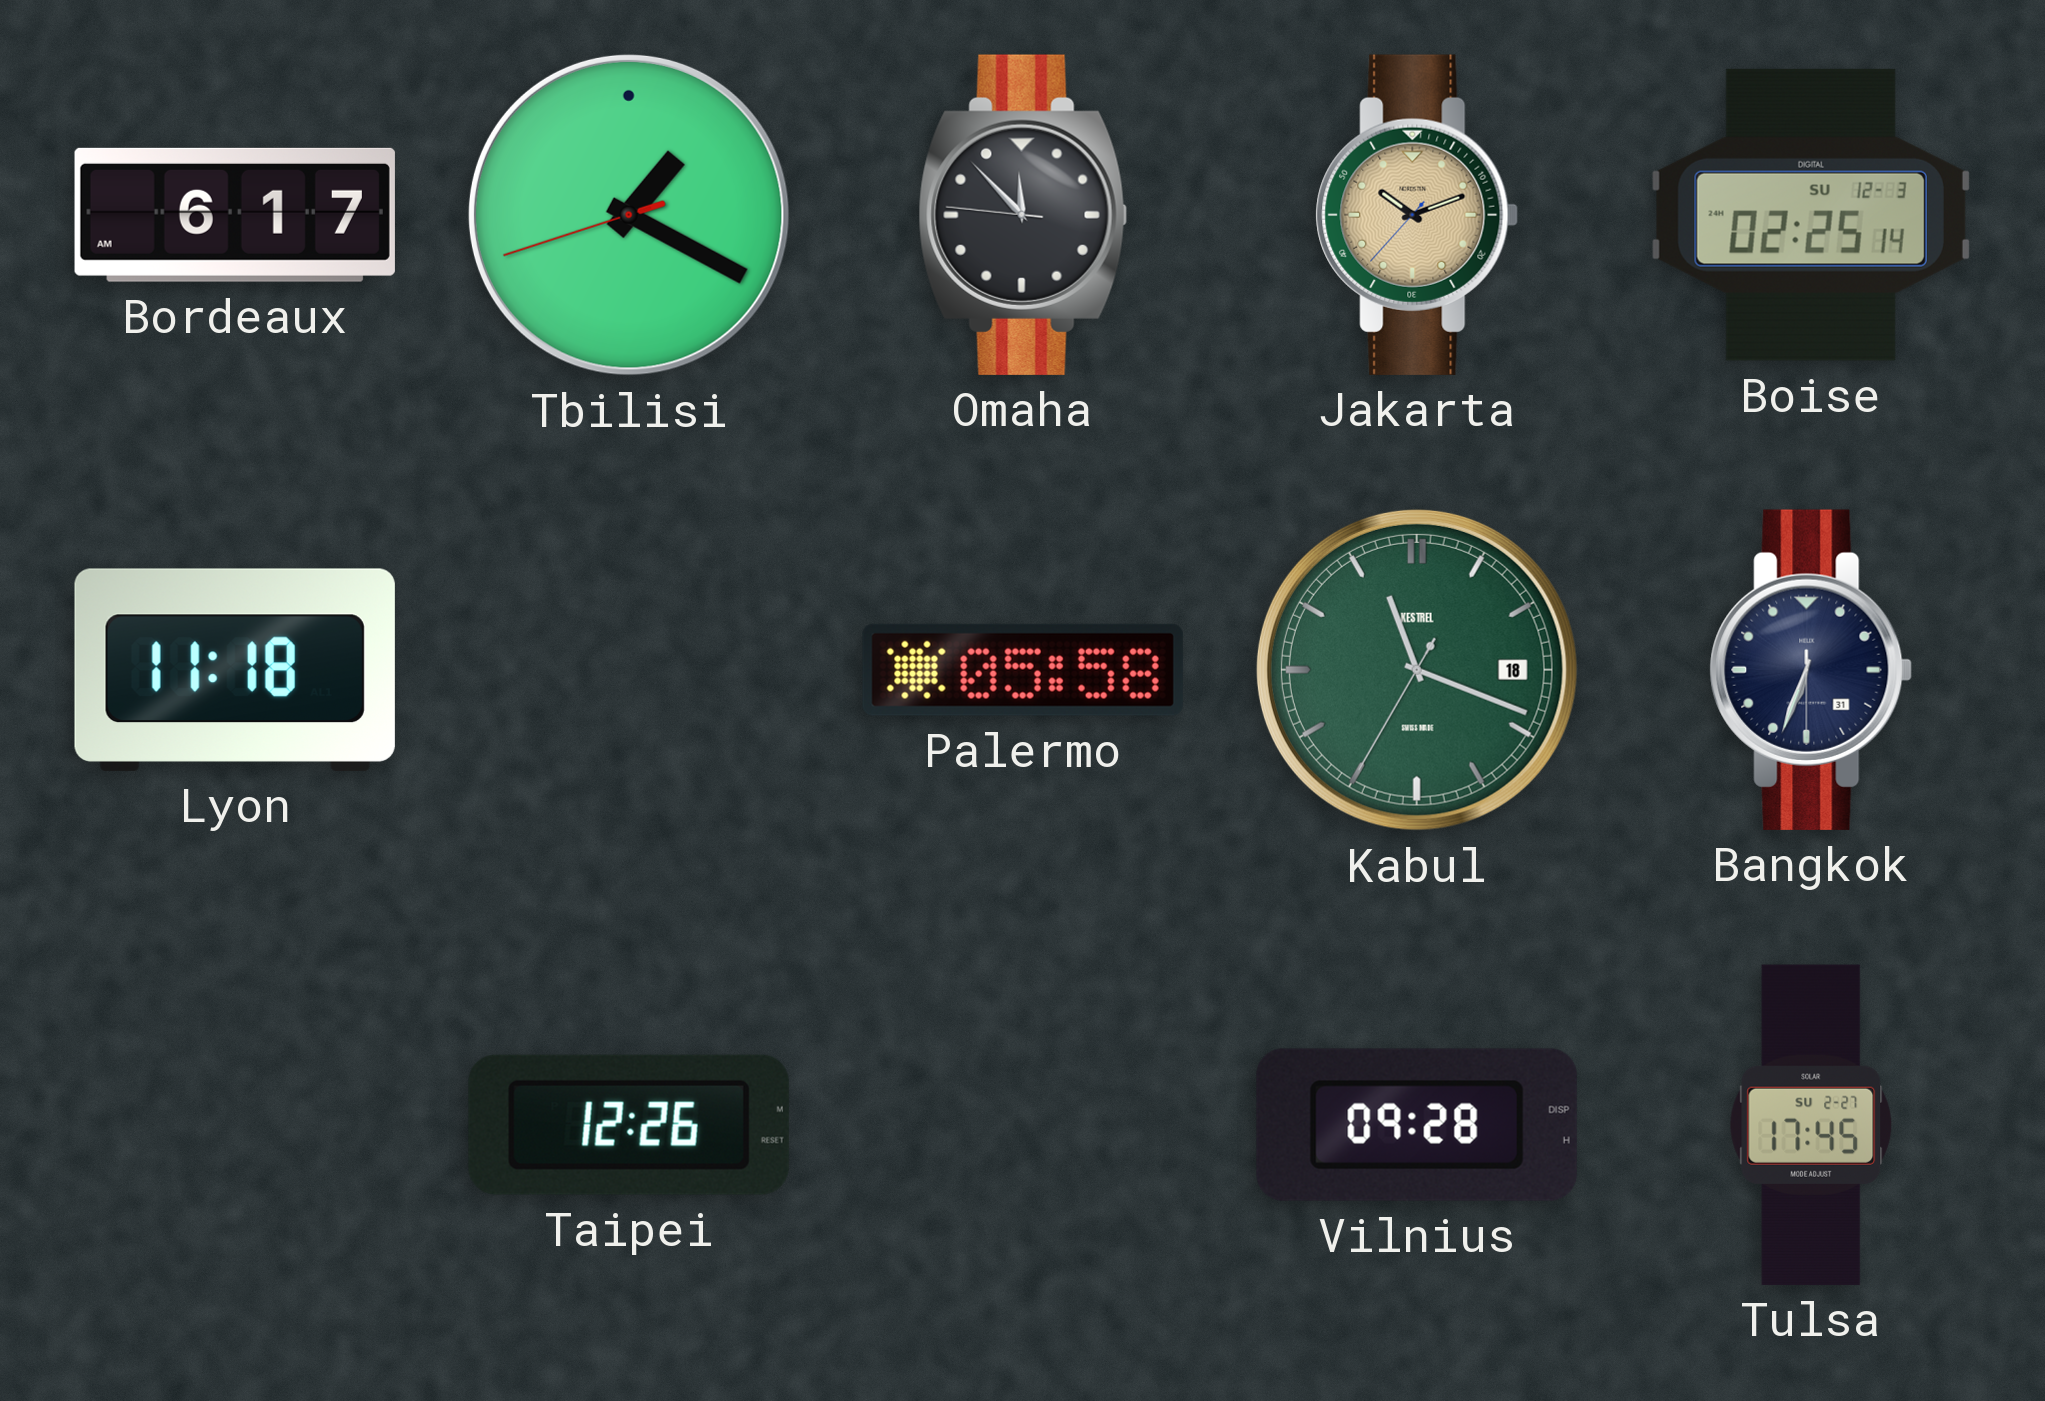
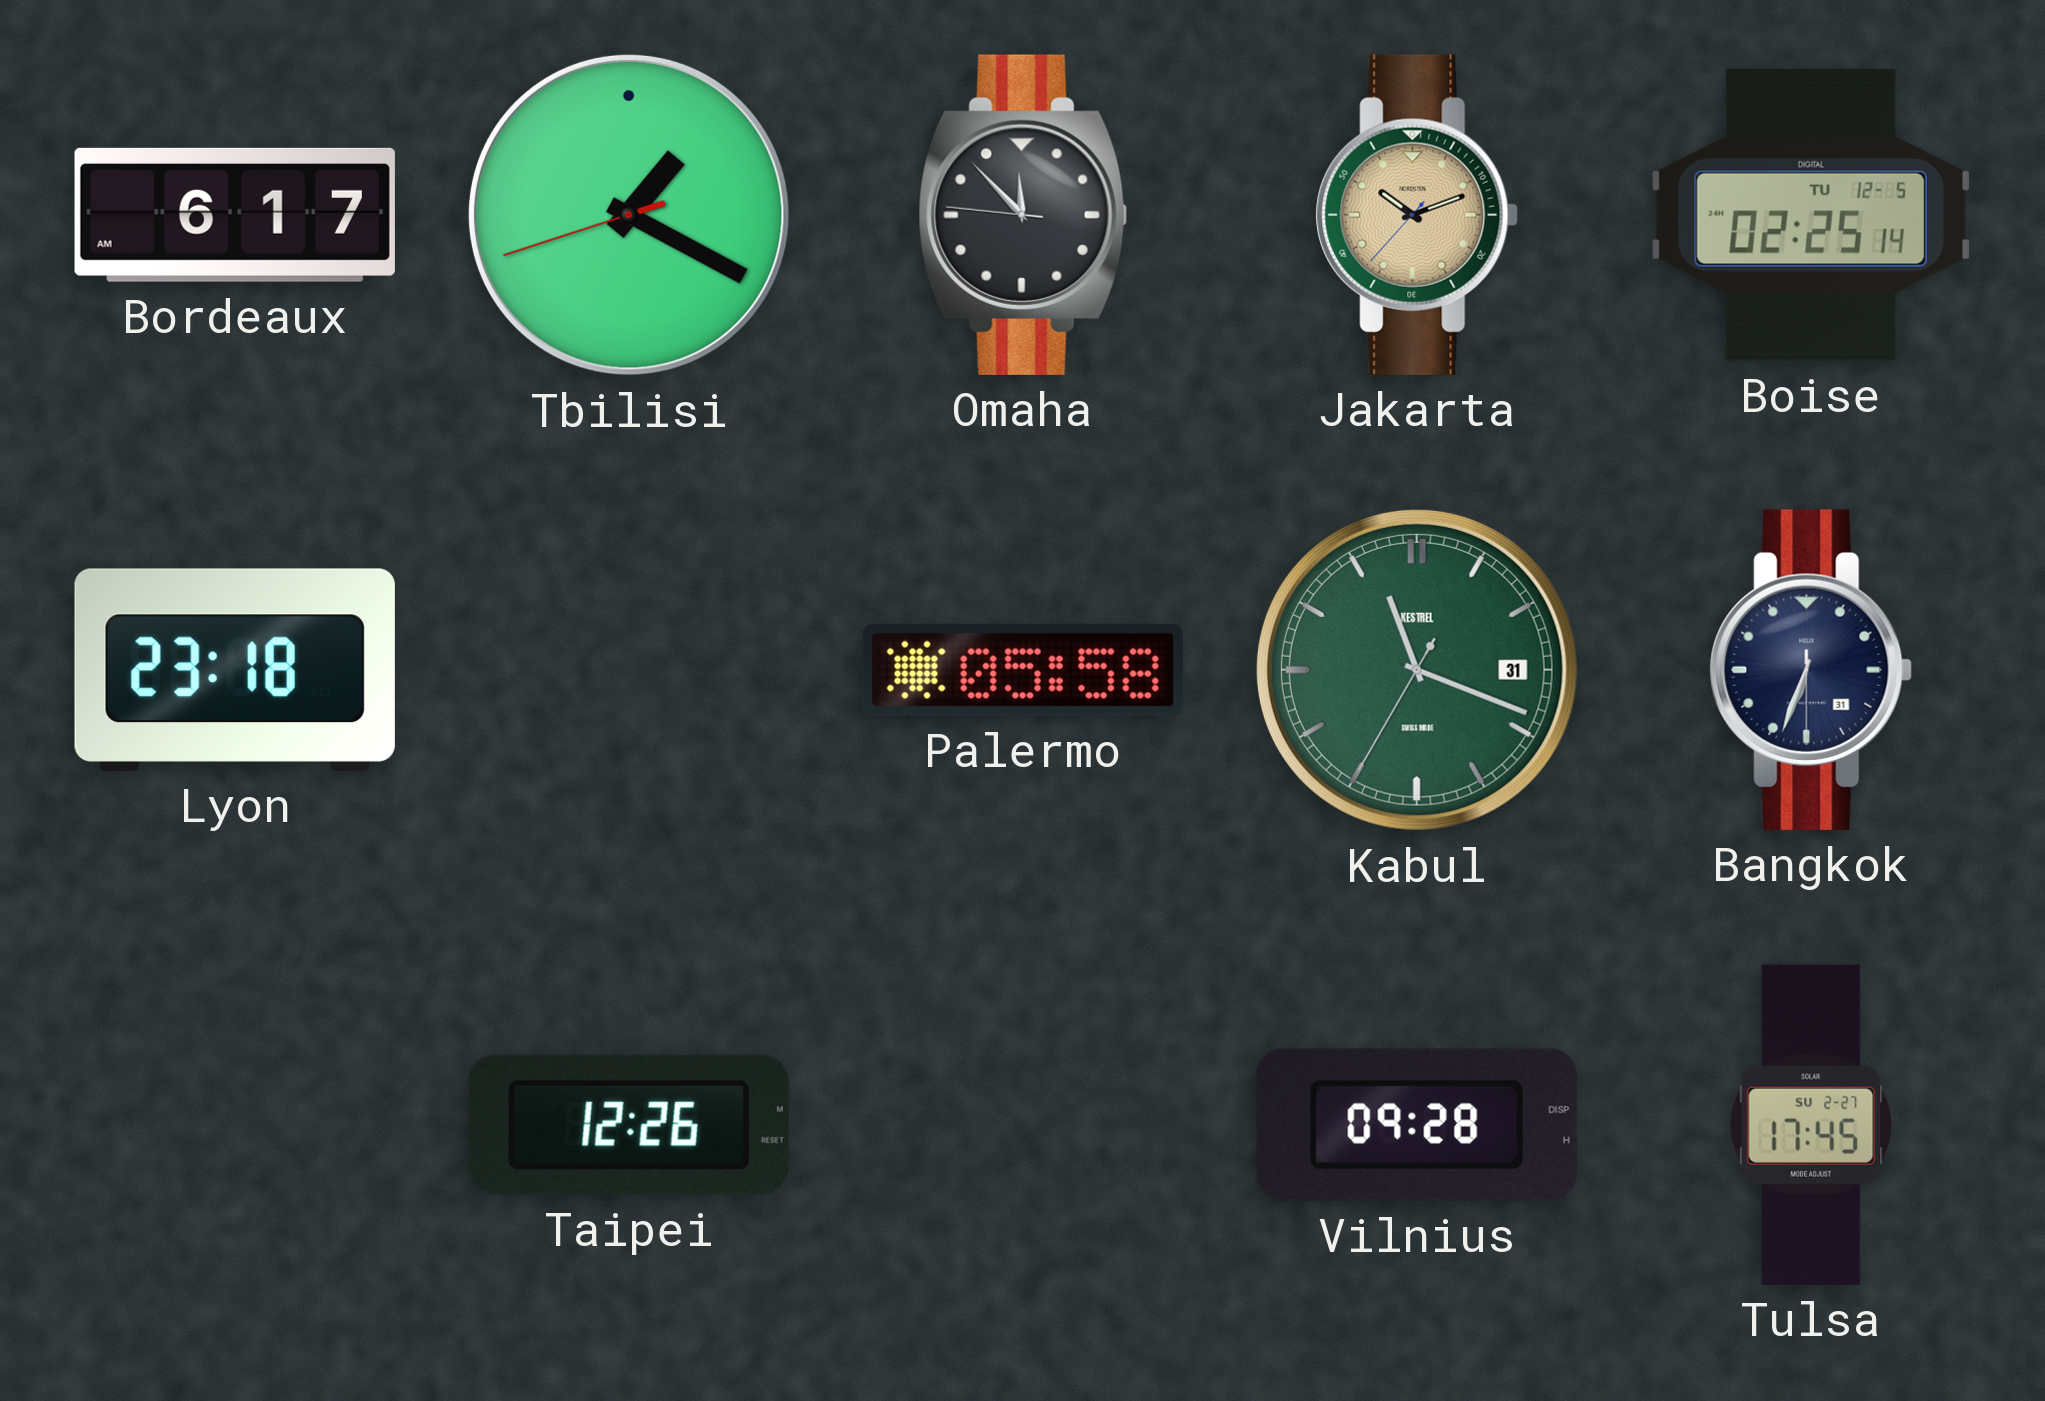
Boise date: SU 12-3 -> TU 12-5
Lyon: 11:18 -> 23:18
Kabul date: 18 -> 31
